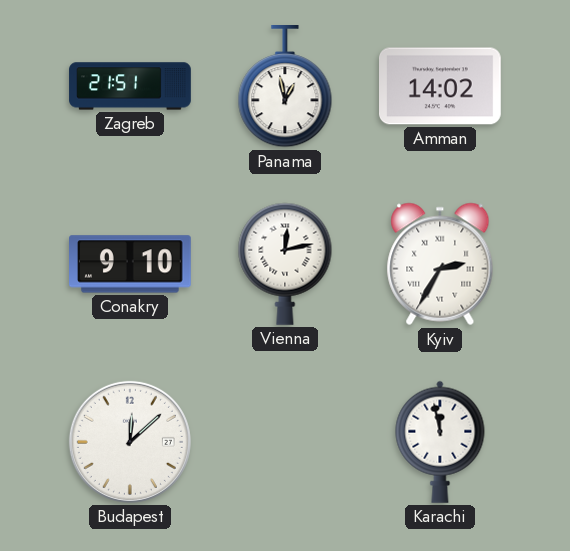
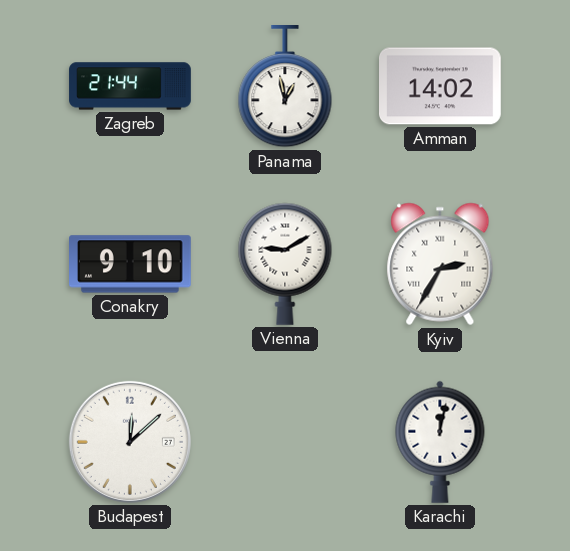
Zagreb: 21:51 -> 21:44
Vienna: 12:13 -> 9:10
Karachi: 11:58 -> 12:02
